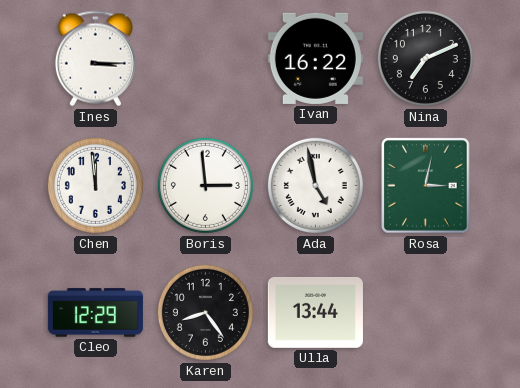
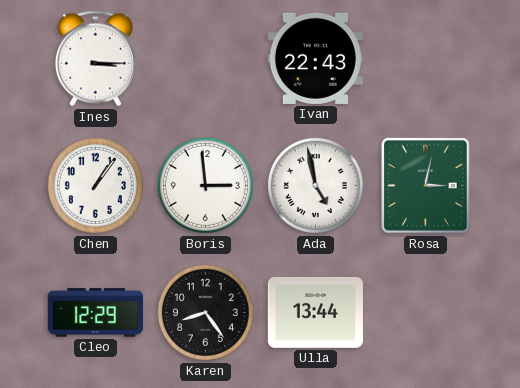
Ivan: 16:22 -> 22:43
Nina: 7:11 -> none
Chen: 11:59 -> 1:06
